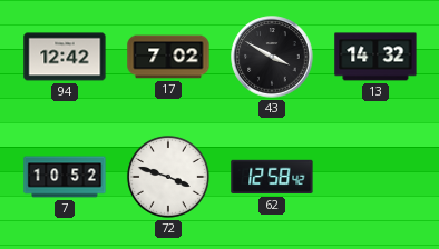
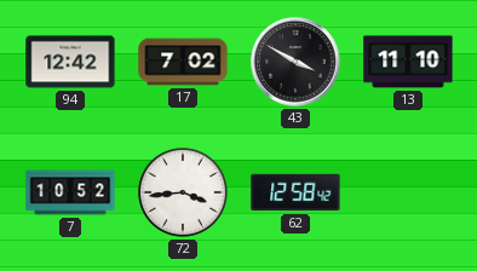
13: 14:32 -> 11:10
72: 3:48 -> 3:44
